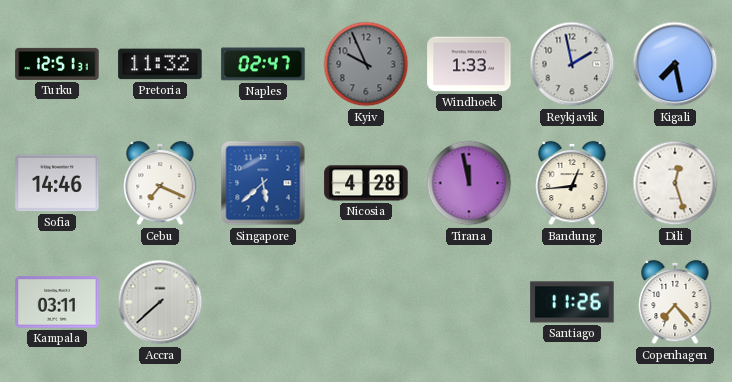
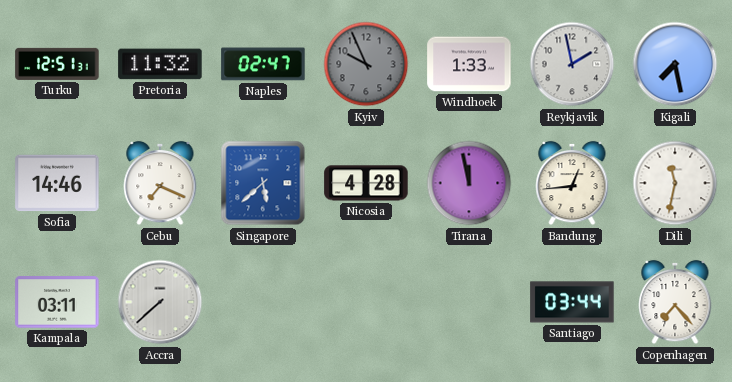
Dili: 12:27 -> 11:32
Santiago: 11:26 -> 03:44
